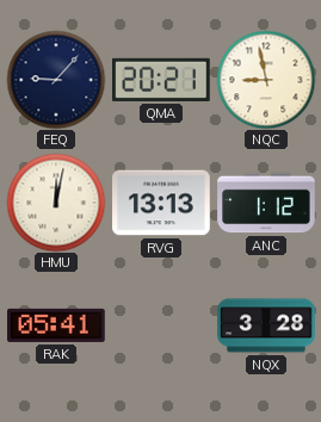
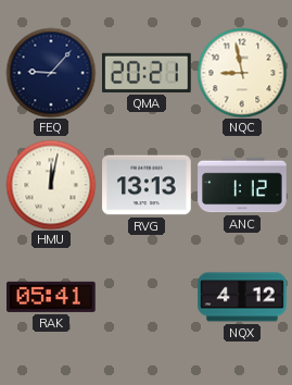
NQX: 3:28 -> 4:12
